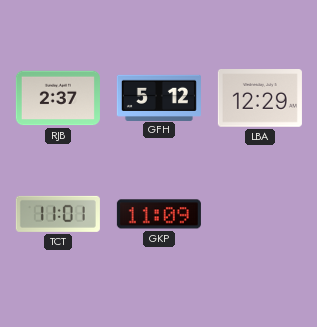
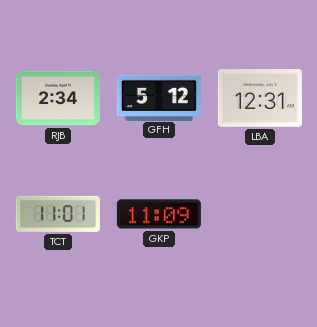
RJB: 2:37 -> 2:34
LBA: 12:29 -> 12:31
